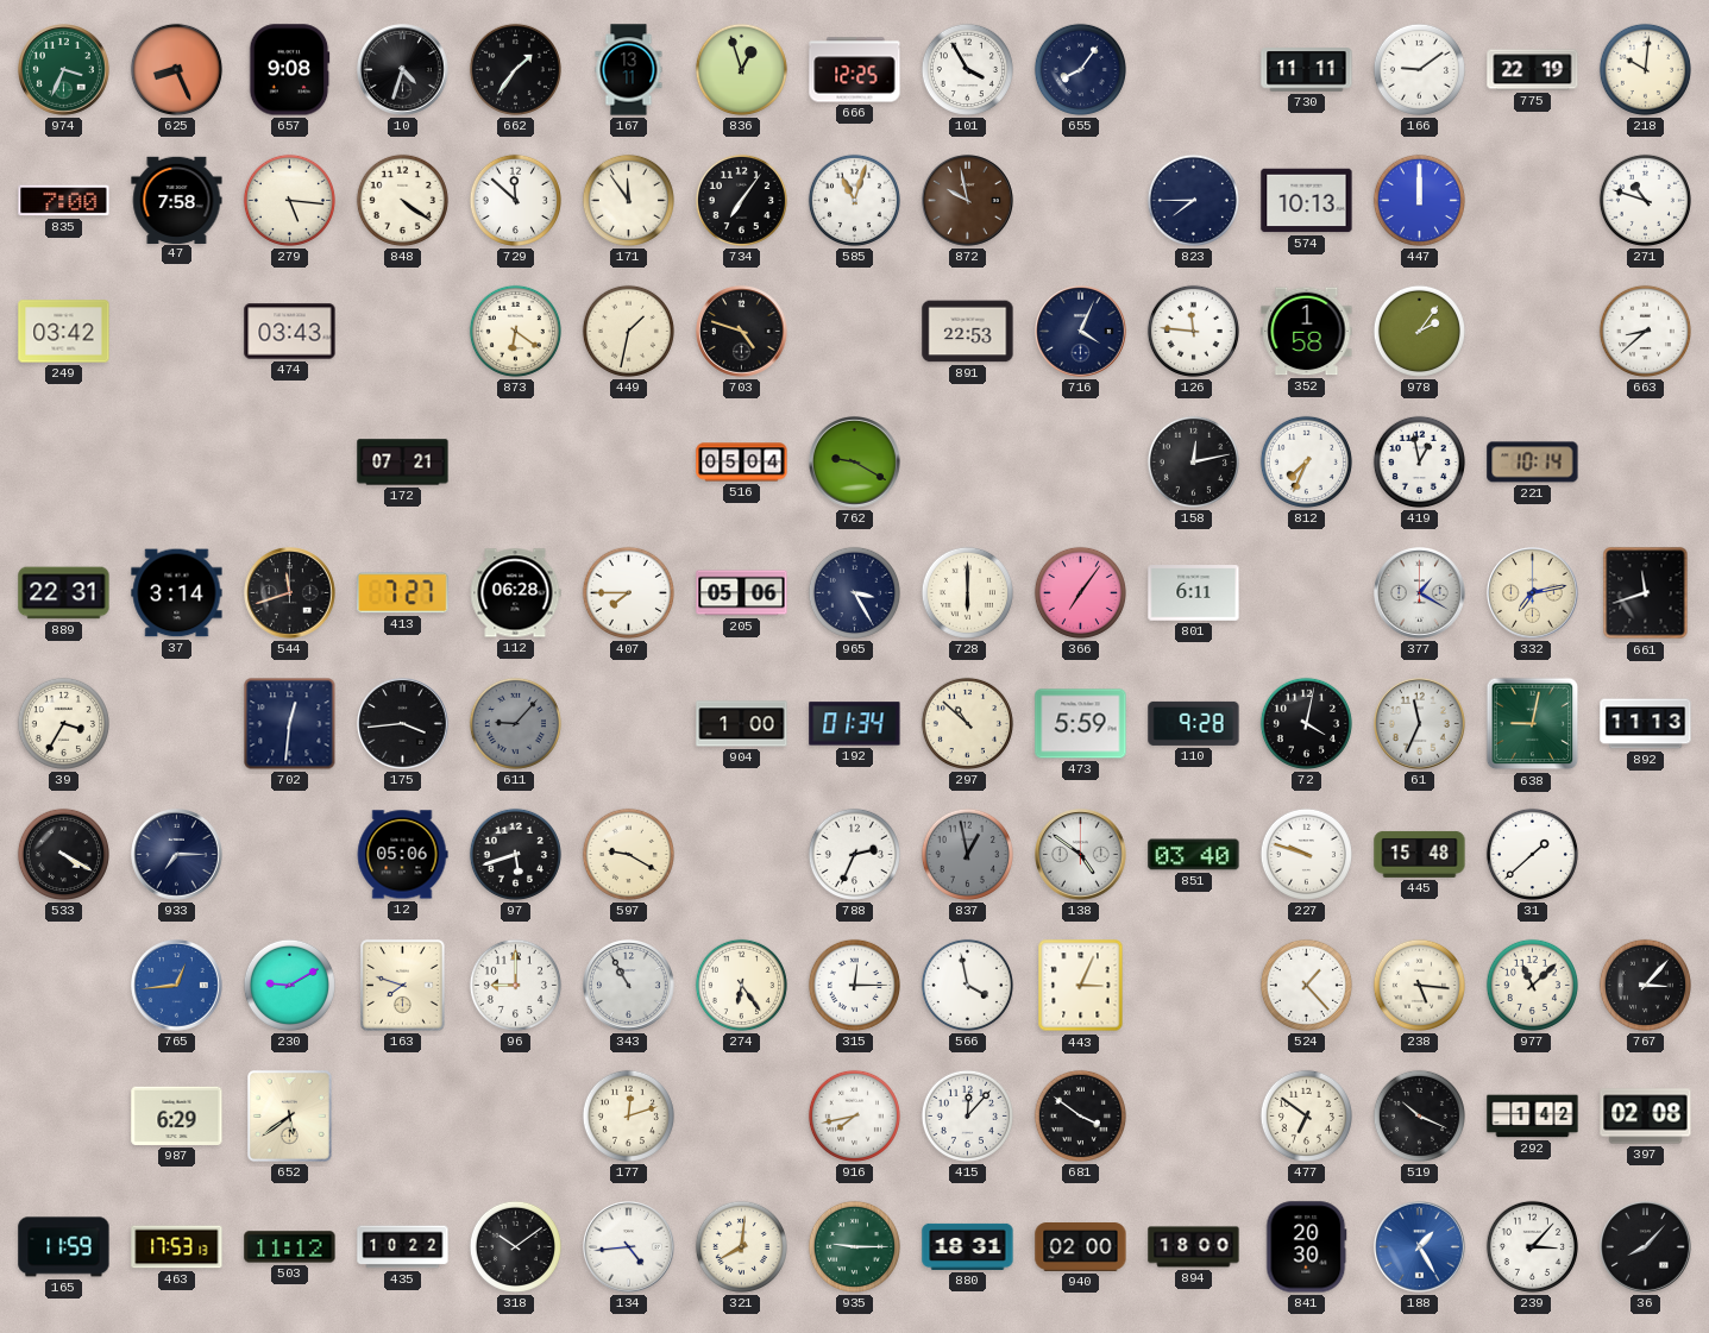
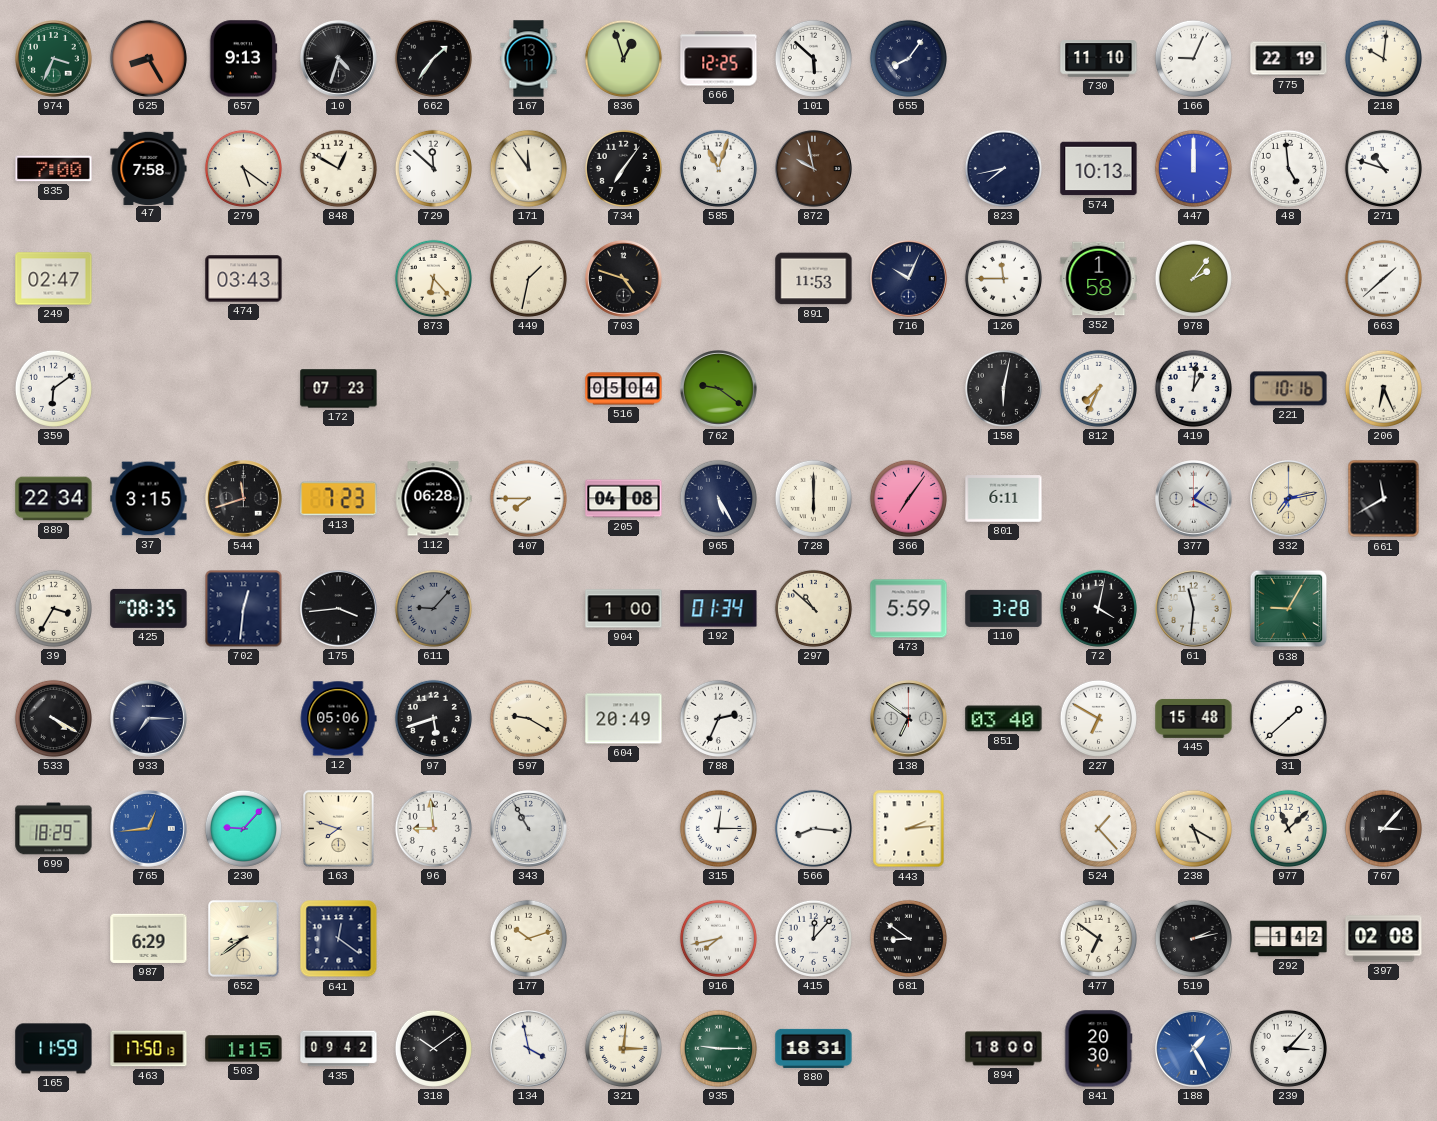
625: 8:26 -> 8:25
657: 9:08 -> 9:13
101: 3:55 -> 5:52
730: 11:11 -> 11:10
166: 9:09 -> 9:04
279: 5:16 -> 5:21
848: 4:21 -> 12:50
823: 7:45 -> 7:43
48: none -> 4:59
249: 03:42 -> 02:47
873: 6:21 -> 6:23
891: 22:53 -> 11:53
716: 4:04 -> 10:04
126: 11:46 -> 11:45
663: 8:38 -> 1:38
359: none -> 6:09
172: 07:21 -> 07:23
762: 9:20 -> 9:21
158: 12:13 -> 6:02
419: 12:58 -> 1:01
221: 10:14 -> 10:16
206: none -> 6:26
889: 22:31 -> 22:34
37: 3:14 -> 3:15
413: 7:27 -> 7:23
205: 05:06 -> 04:08
965: 3:25 -> 5:25
661: 11:42 -> 11:40
425: none -> 08:35
110: 9:28 -> 3:28
61: 11:34 -> 11:31
638: 9:02 -> 9:05
892: 11:13 -> none
604: none -> 20:49
837: 12:58 -> none
138: 4:51 -> 6:51
227: 9:48 -> 6:50
699: none -> 18:29
230: 9:10 -> 9:07
96: 9:00 -> 8:59
274: 6:24 -> none
566: 3:58 -> 8:16
443: 3:04 -> 2:14
238: 5:16 -> 5:20
652: 5:39 -> 8:39
641: none -> 12:21
177: 12:12 -> 10:12
681: 3:51 -> 8:51
519: 10:19 -> 2:13
463: 17:53 -> 17:50
503: 11:12 -> 1:15
435: 10:22 -> 09:42
134: 4:44 -> 3:58
321: 8:01 -> 3:01
940: 02:00 -> none
36: 8:07 -> none
